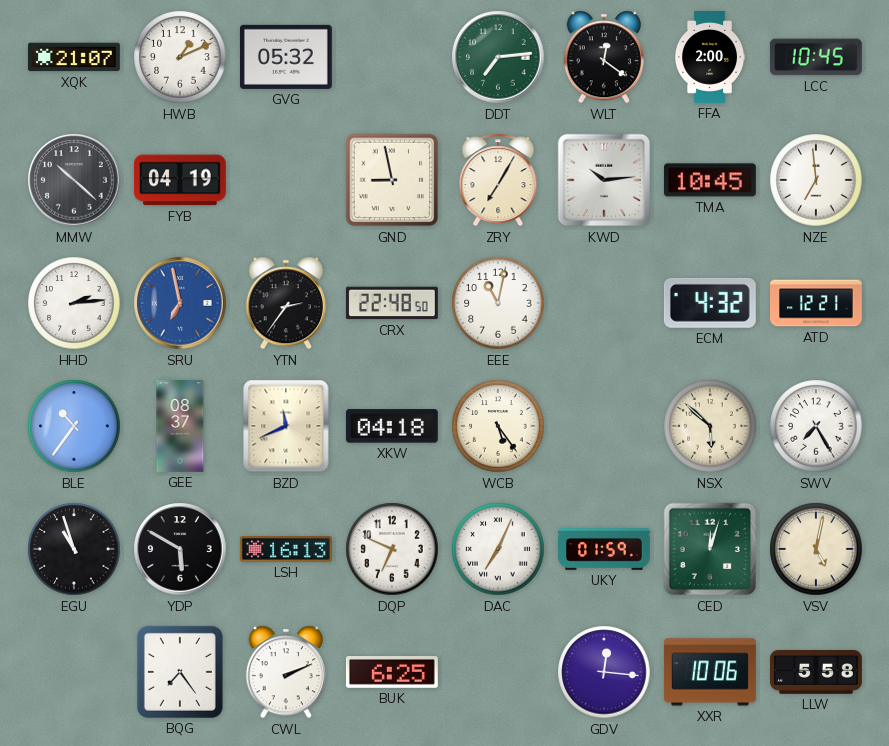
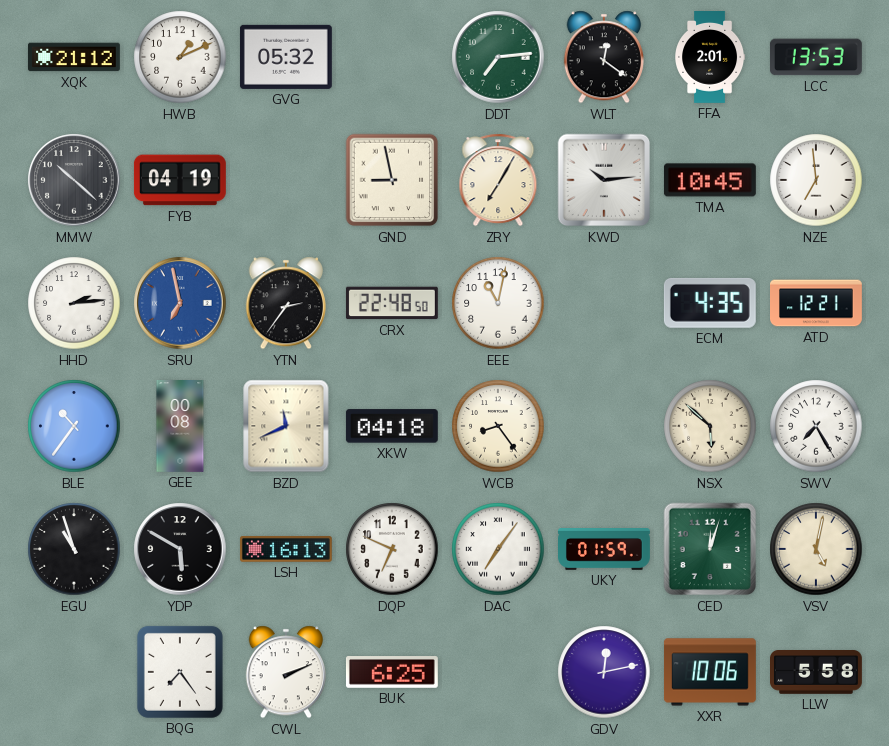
XQK: 21:07 -> 21:12
FFA: 2:00 -> 2:01
LCC: 10:45 -> 13:53
ECM: 4:32 -> 4:35
GEE: 08:37 -> 00:08
WCB: 5:24 -> 8:24
DAC: 7:04 -> 7:06
GDV: 12:16 -> 12:13
